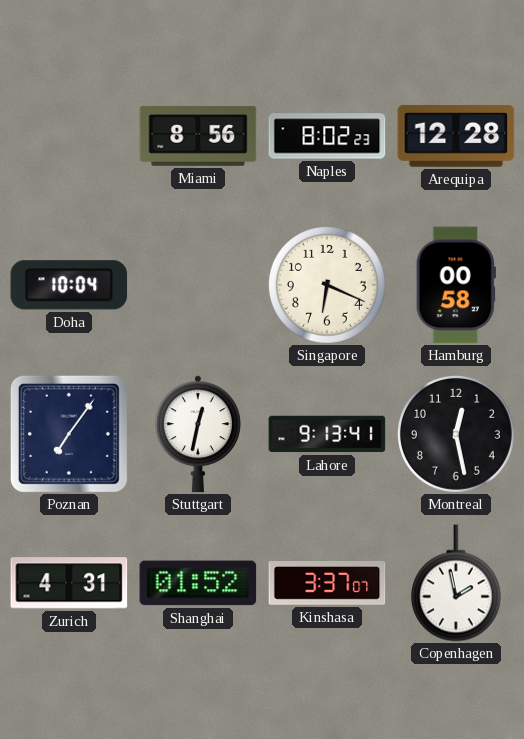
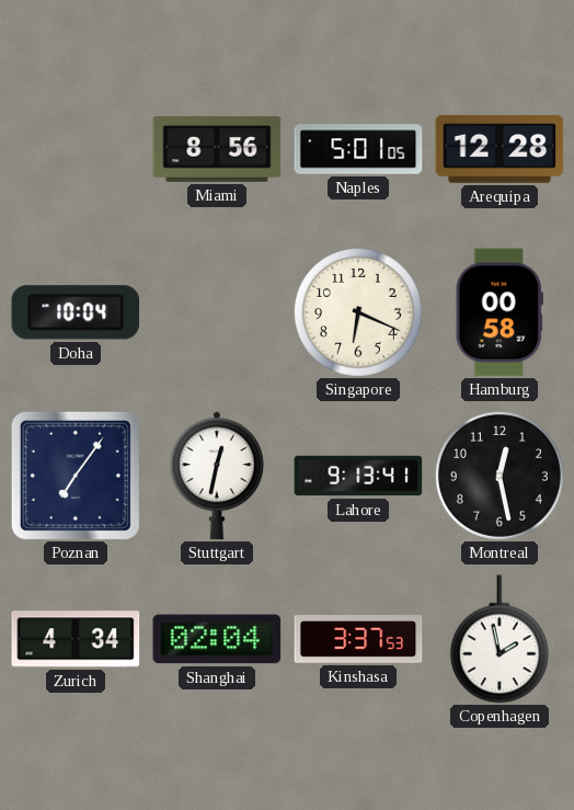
Naples: 8:02 -> 5:01
Zurich: 4:31 -> 4:34
Shanghai: 01:52 -> 02:04
Kinshasa: 3:37:07 -> 3:37:53
